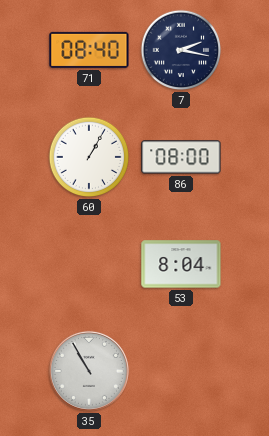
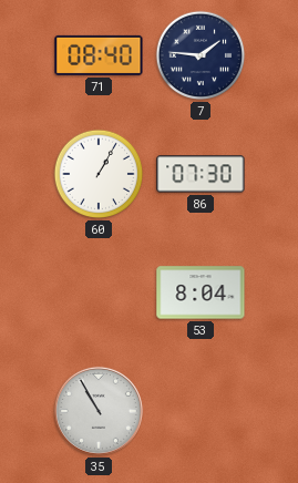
7: 2:17 -> 1:46
86: 08:00 -> 07:30
